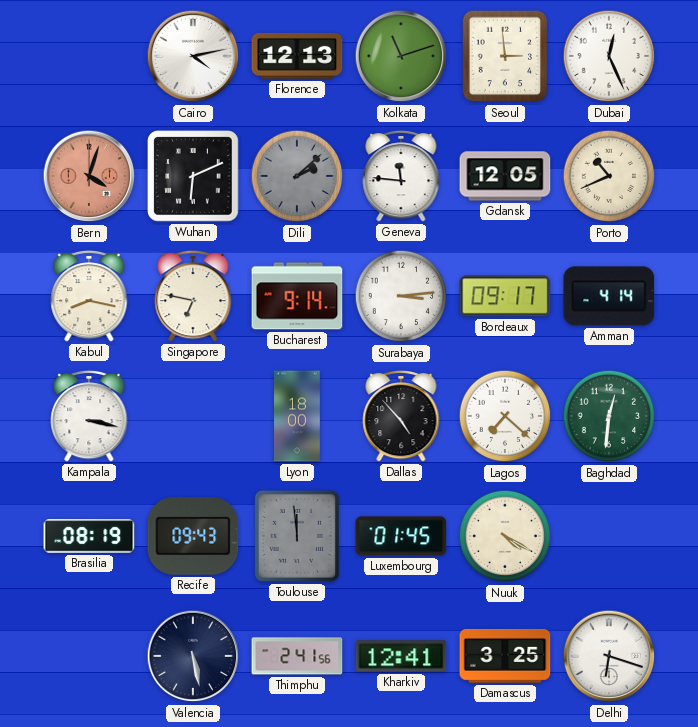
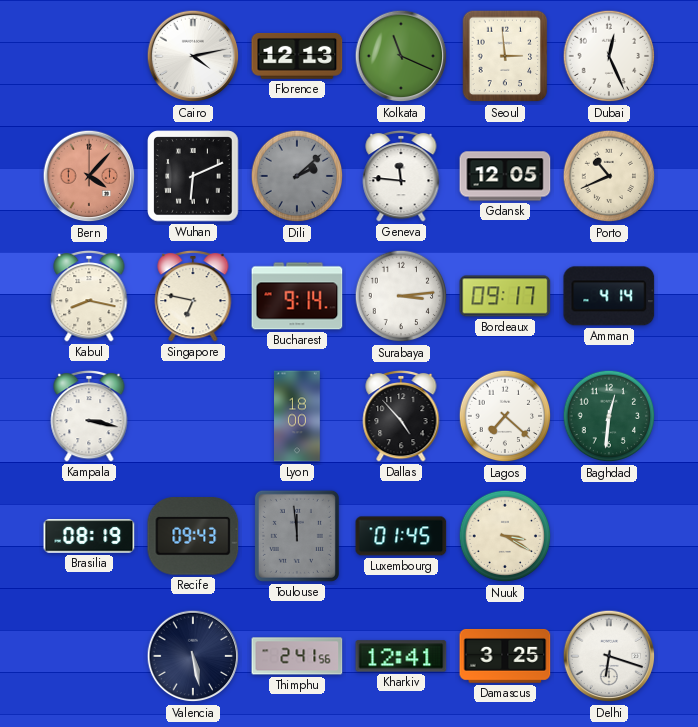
Kolkata: 11:12 -> 11:19
Bern: 4:03 -> 4:07
Nuuk: 4:20 -> 3:20
